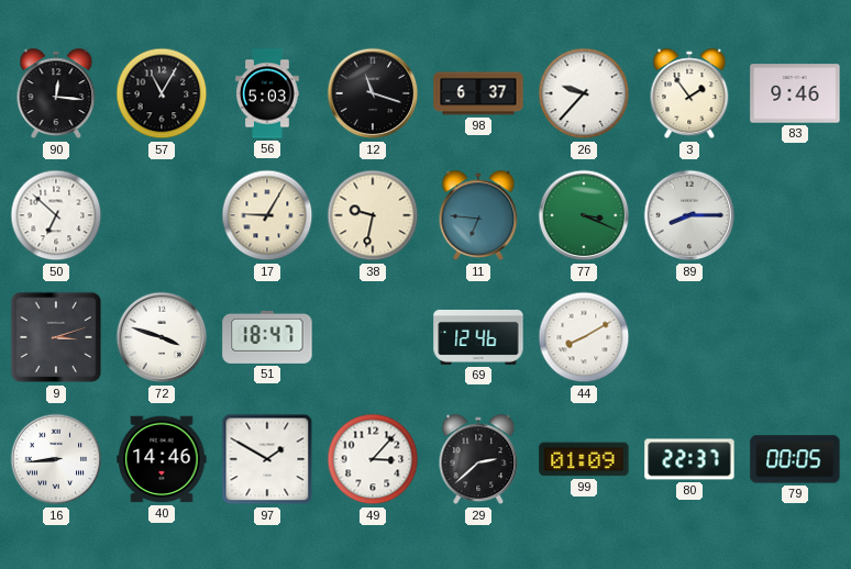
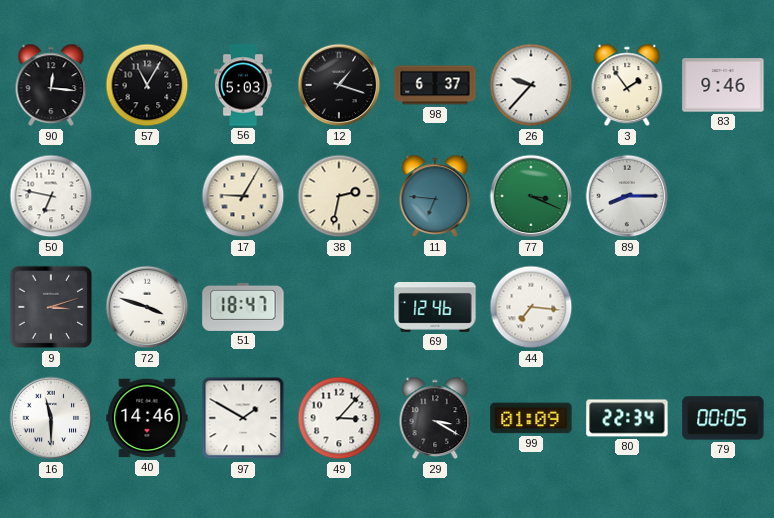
12: 11:18 -> 1:18
50: 6:52 -> 6:47
38: 9:32 -> 2:32
44: 8:10 -> 7:16
16: 8:44 -> 11:30
29: 2:38 -> 3:20
80: 22:37 -> 22:34
